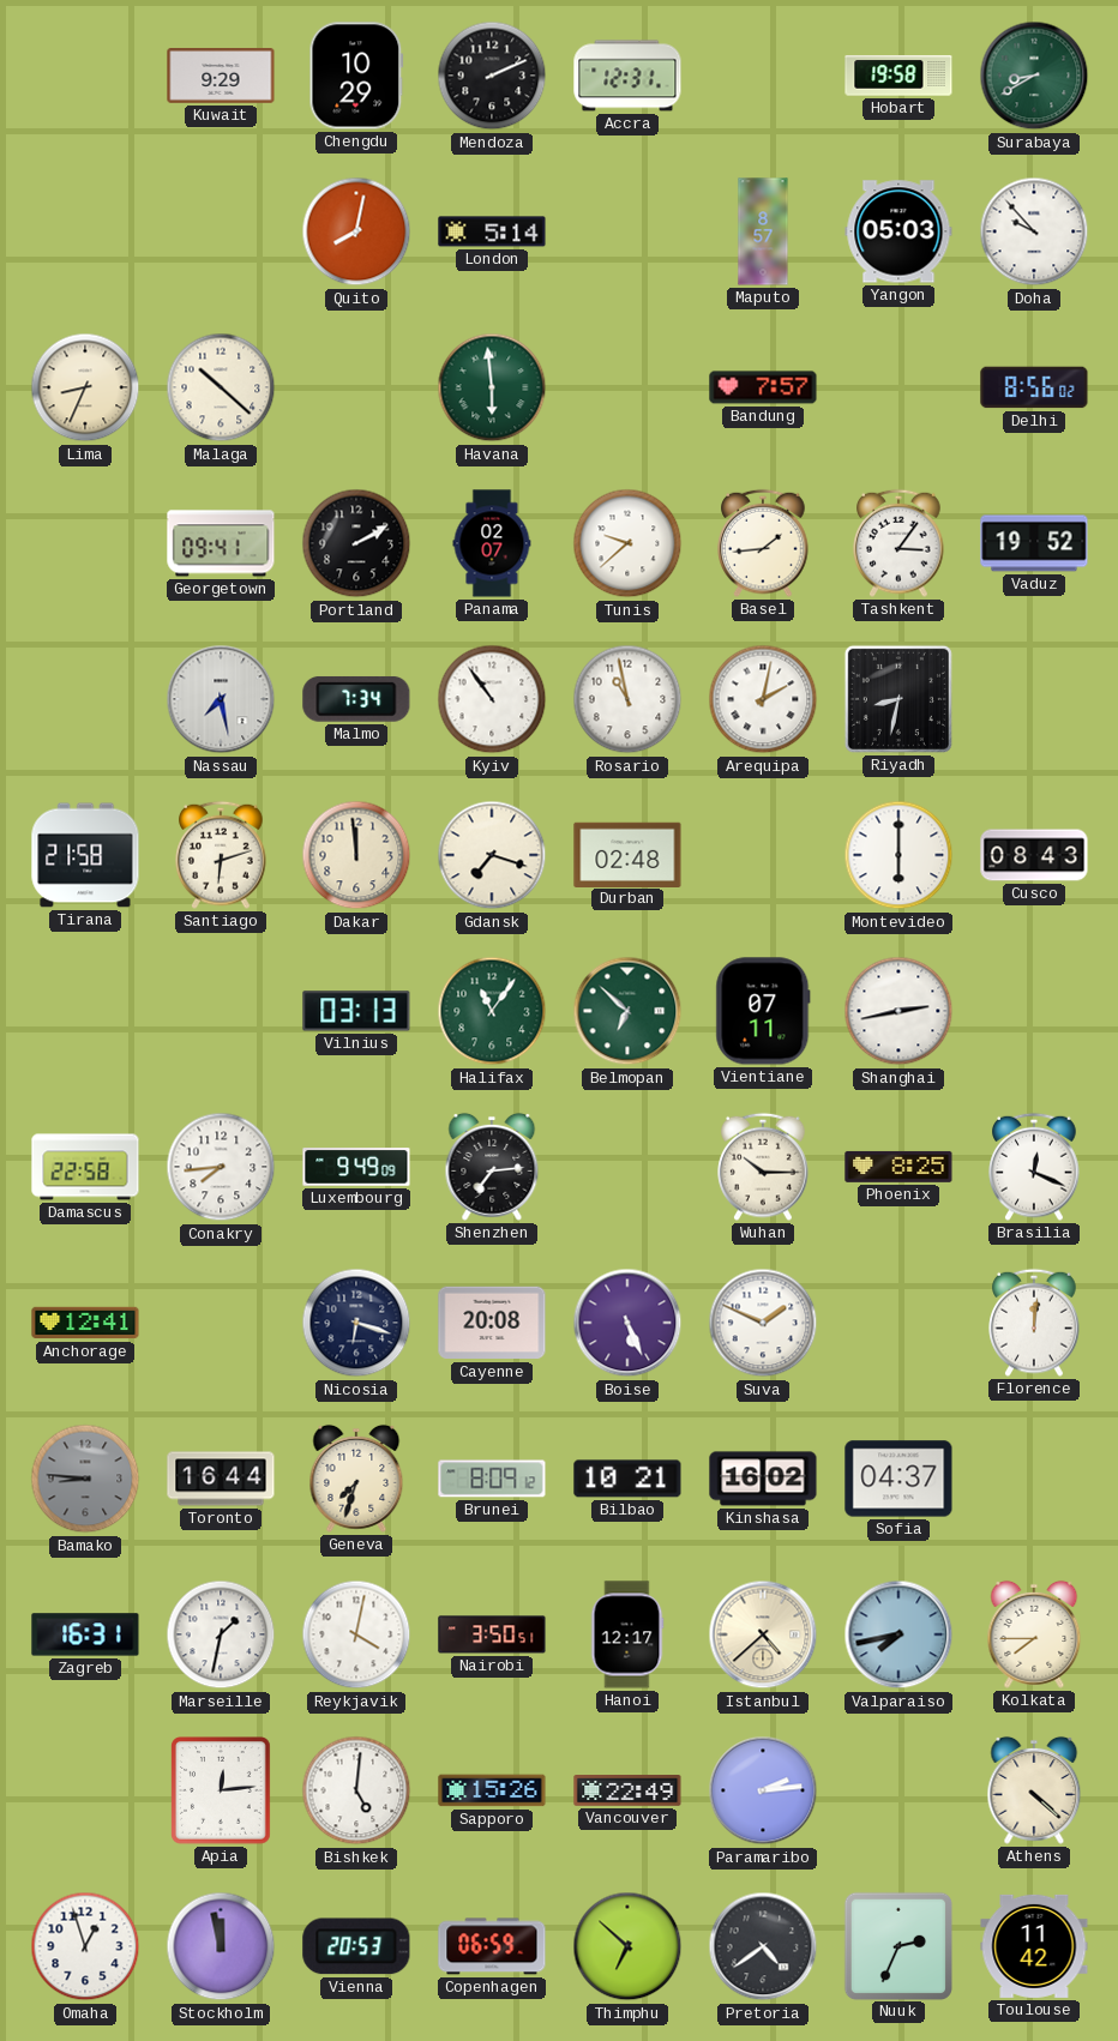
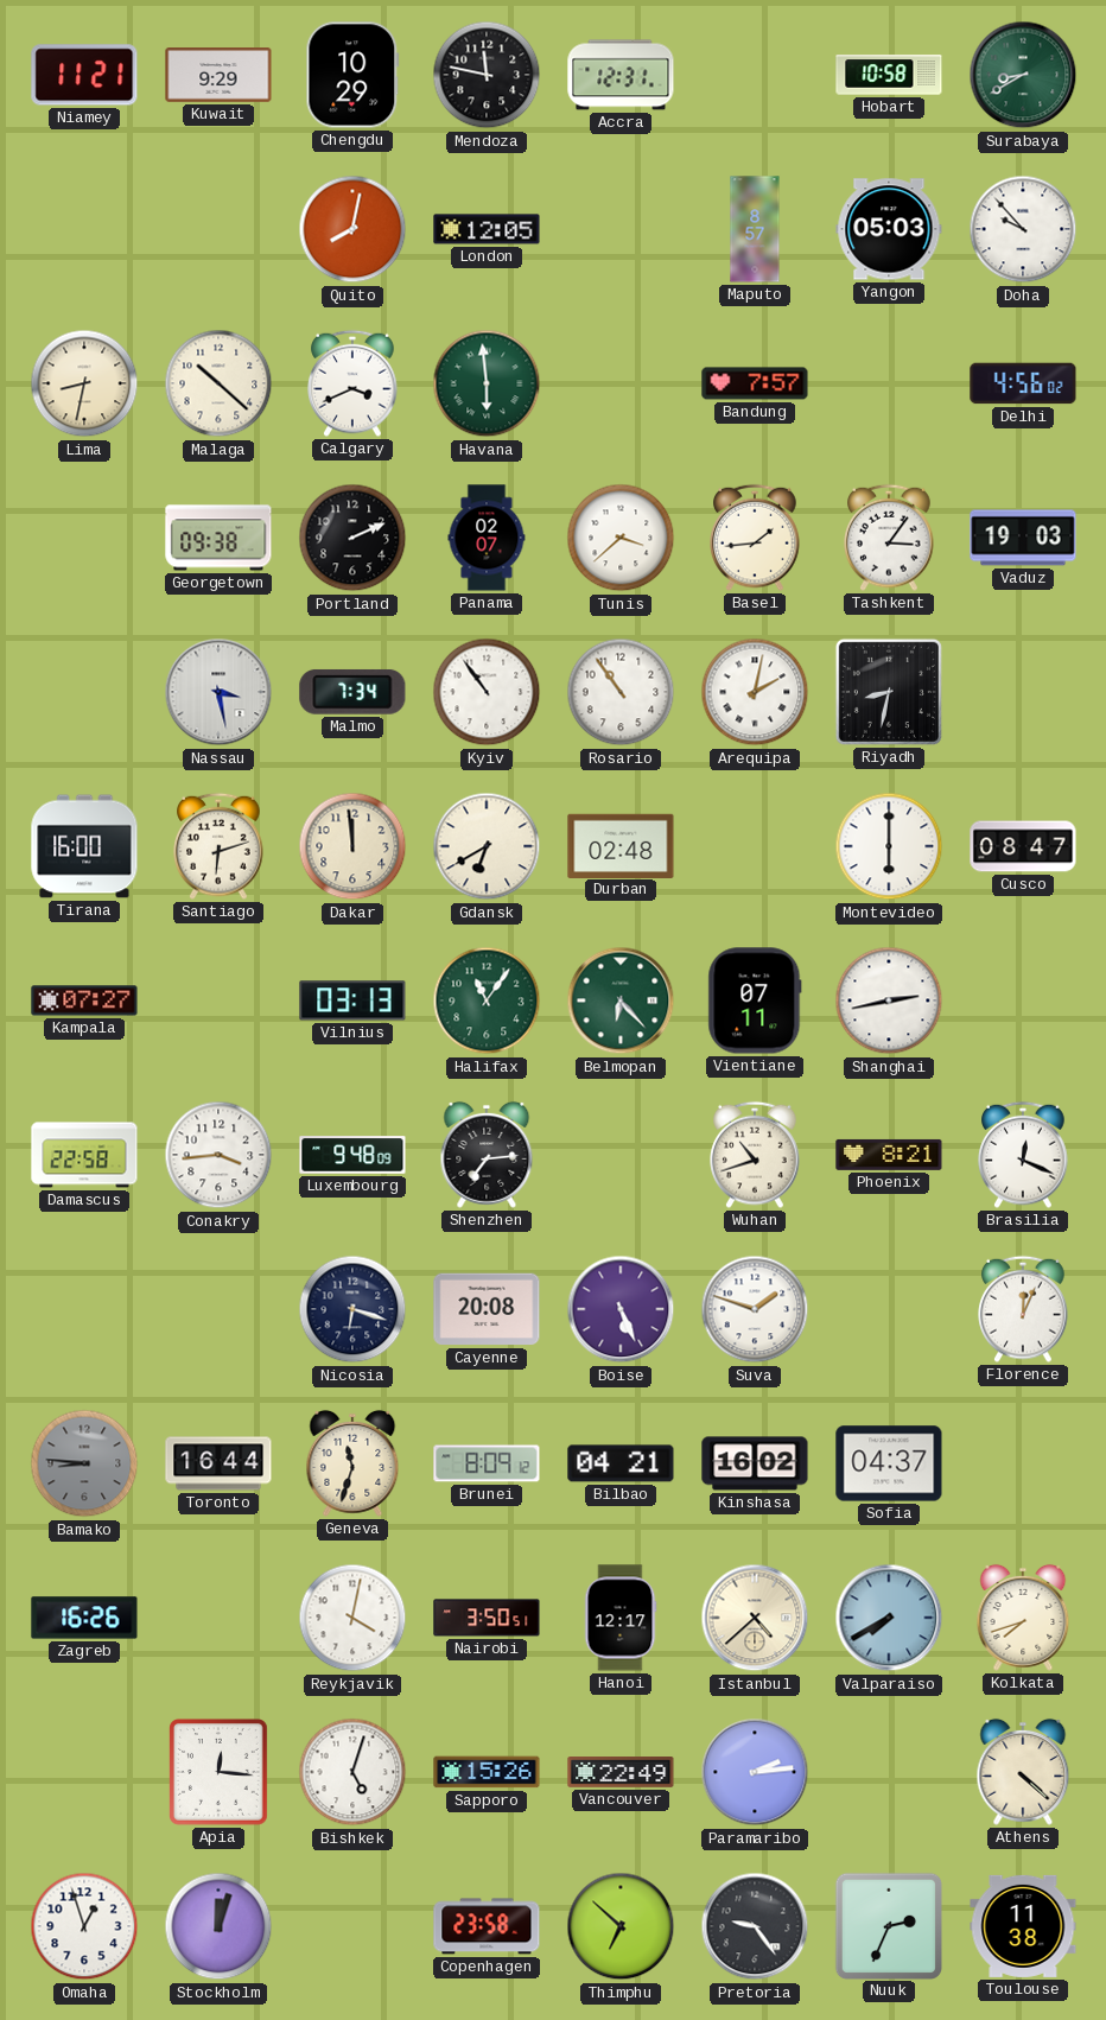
Niamey: none -> 11:21
Mendoza: 2:11 -> 11:47
Hobart: 19:58 -> 10:58
London: 5:14 -> 12:05
Lima: 8:34 -> 8:32
Calgary: none -> 3:41
Delhi: 8:56 -> 4:56
Georgetown: 09:41 -> 09:38
Portland: 2:10 -> 2:11
Tunis: 9:38 -> 3:38
Vaduz: 19:52 -> 19:03
Nassau: 7:28 -> 3:28
Rosario: 10:58 -> 10:54
Tirana: 21:58 -> 16:00
Gdansk: 7:18 -> 6:40
Cusco: 08:43 -> 08:47
Kampala: none -> 07:27
Belmopan: 6:52 -> 6:23
Conakry: 7:44 -> 3:44
Luxembourg: 9:49 -> 9:48
Wuhan: 10:15 -> 10:42
Phoenix: 8:25 -> 8:21
Anchorage: 12:41 -> none
Suva: 1:49 -> 1:48
Florence: 12:01 -> 12:04
Geneva: 7:33 -> 11:33
Bilbao: 10:21 -> 04:21
Zagreb: 16:31 -> 16:26
Marseille: 1:32 -> none
Valparaiso: 7:43 -> 7:40
Kolkata: 7:45 -> 7:42
Apia: 12:14 -> 12:16
Bishkek: 5:01 -> 5:03
Stockholm: 11:58 -> 12:03
Vienna: 20:53 -> none
Copenhagen: 06:59 -> 23:58
Pretoria: 4:39 -> 9:24
Toulouse: 11:42 -> 11:38
